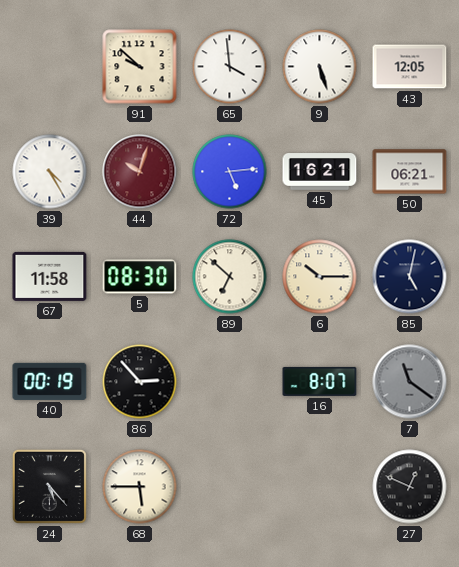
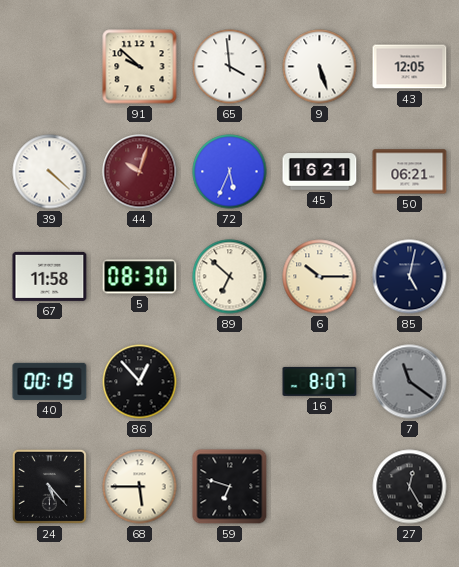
39: 4:25 -> 4:22
72: 5:14 -> 5:34
86: 2:53 -> 12:53
59: none -> 6:48
27: 12:49 -> 12:25
